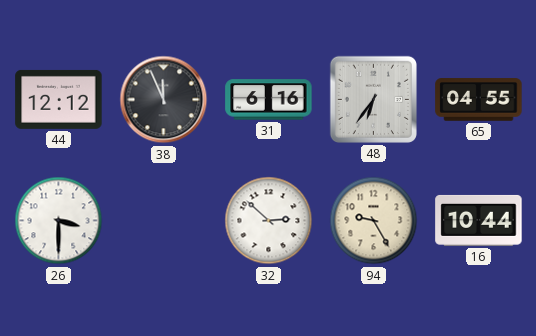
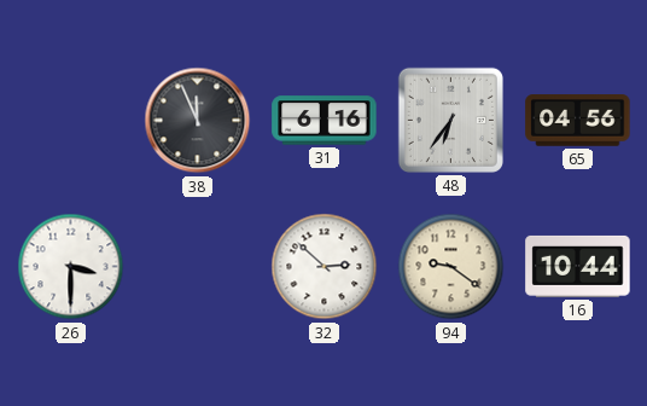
44: 12:12 -> none
65: 04:55 -> 04:56
94: 9:25 -> 9:21
